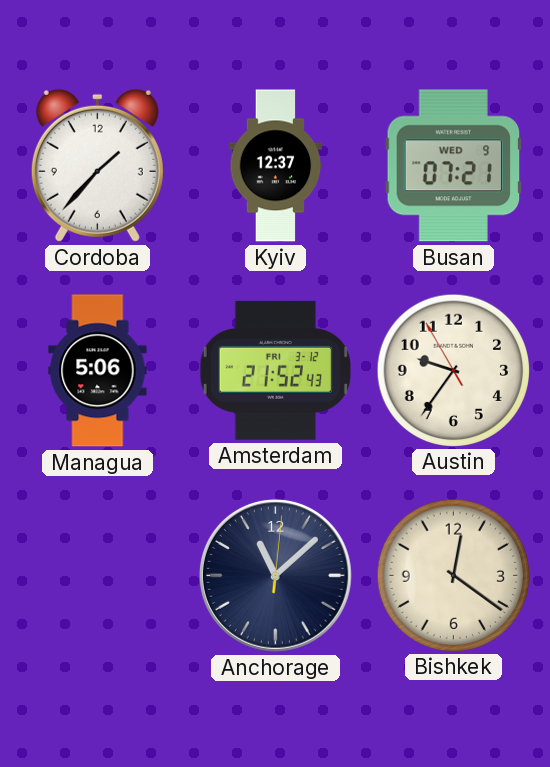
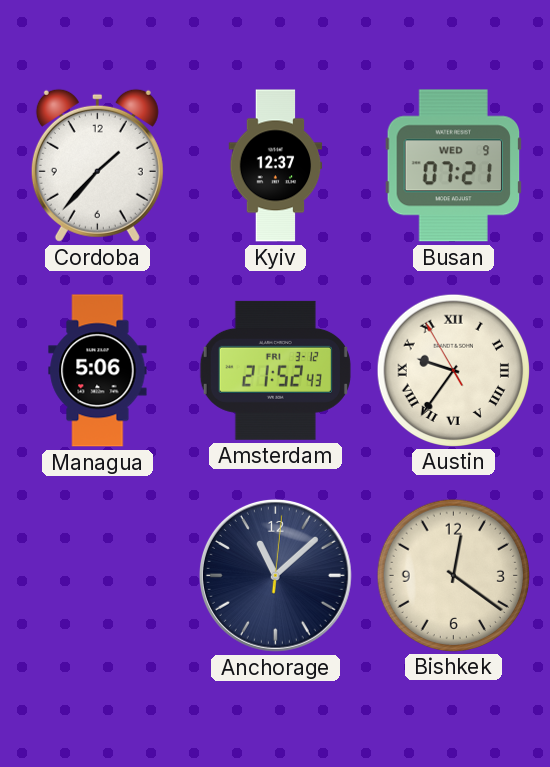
Austin numerals: Arabic -> Roman
